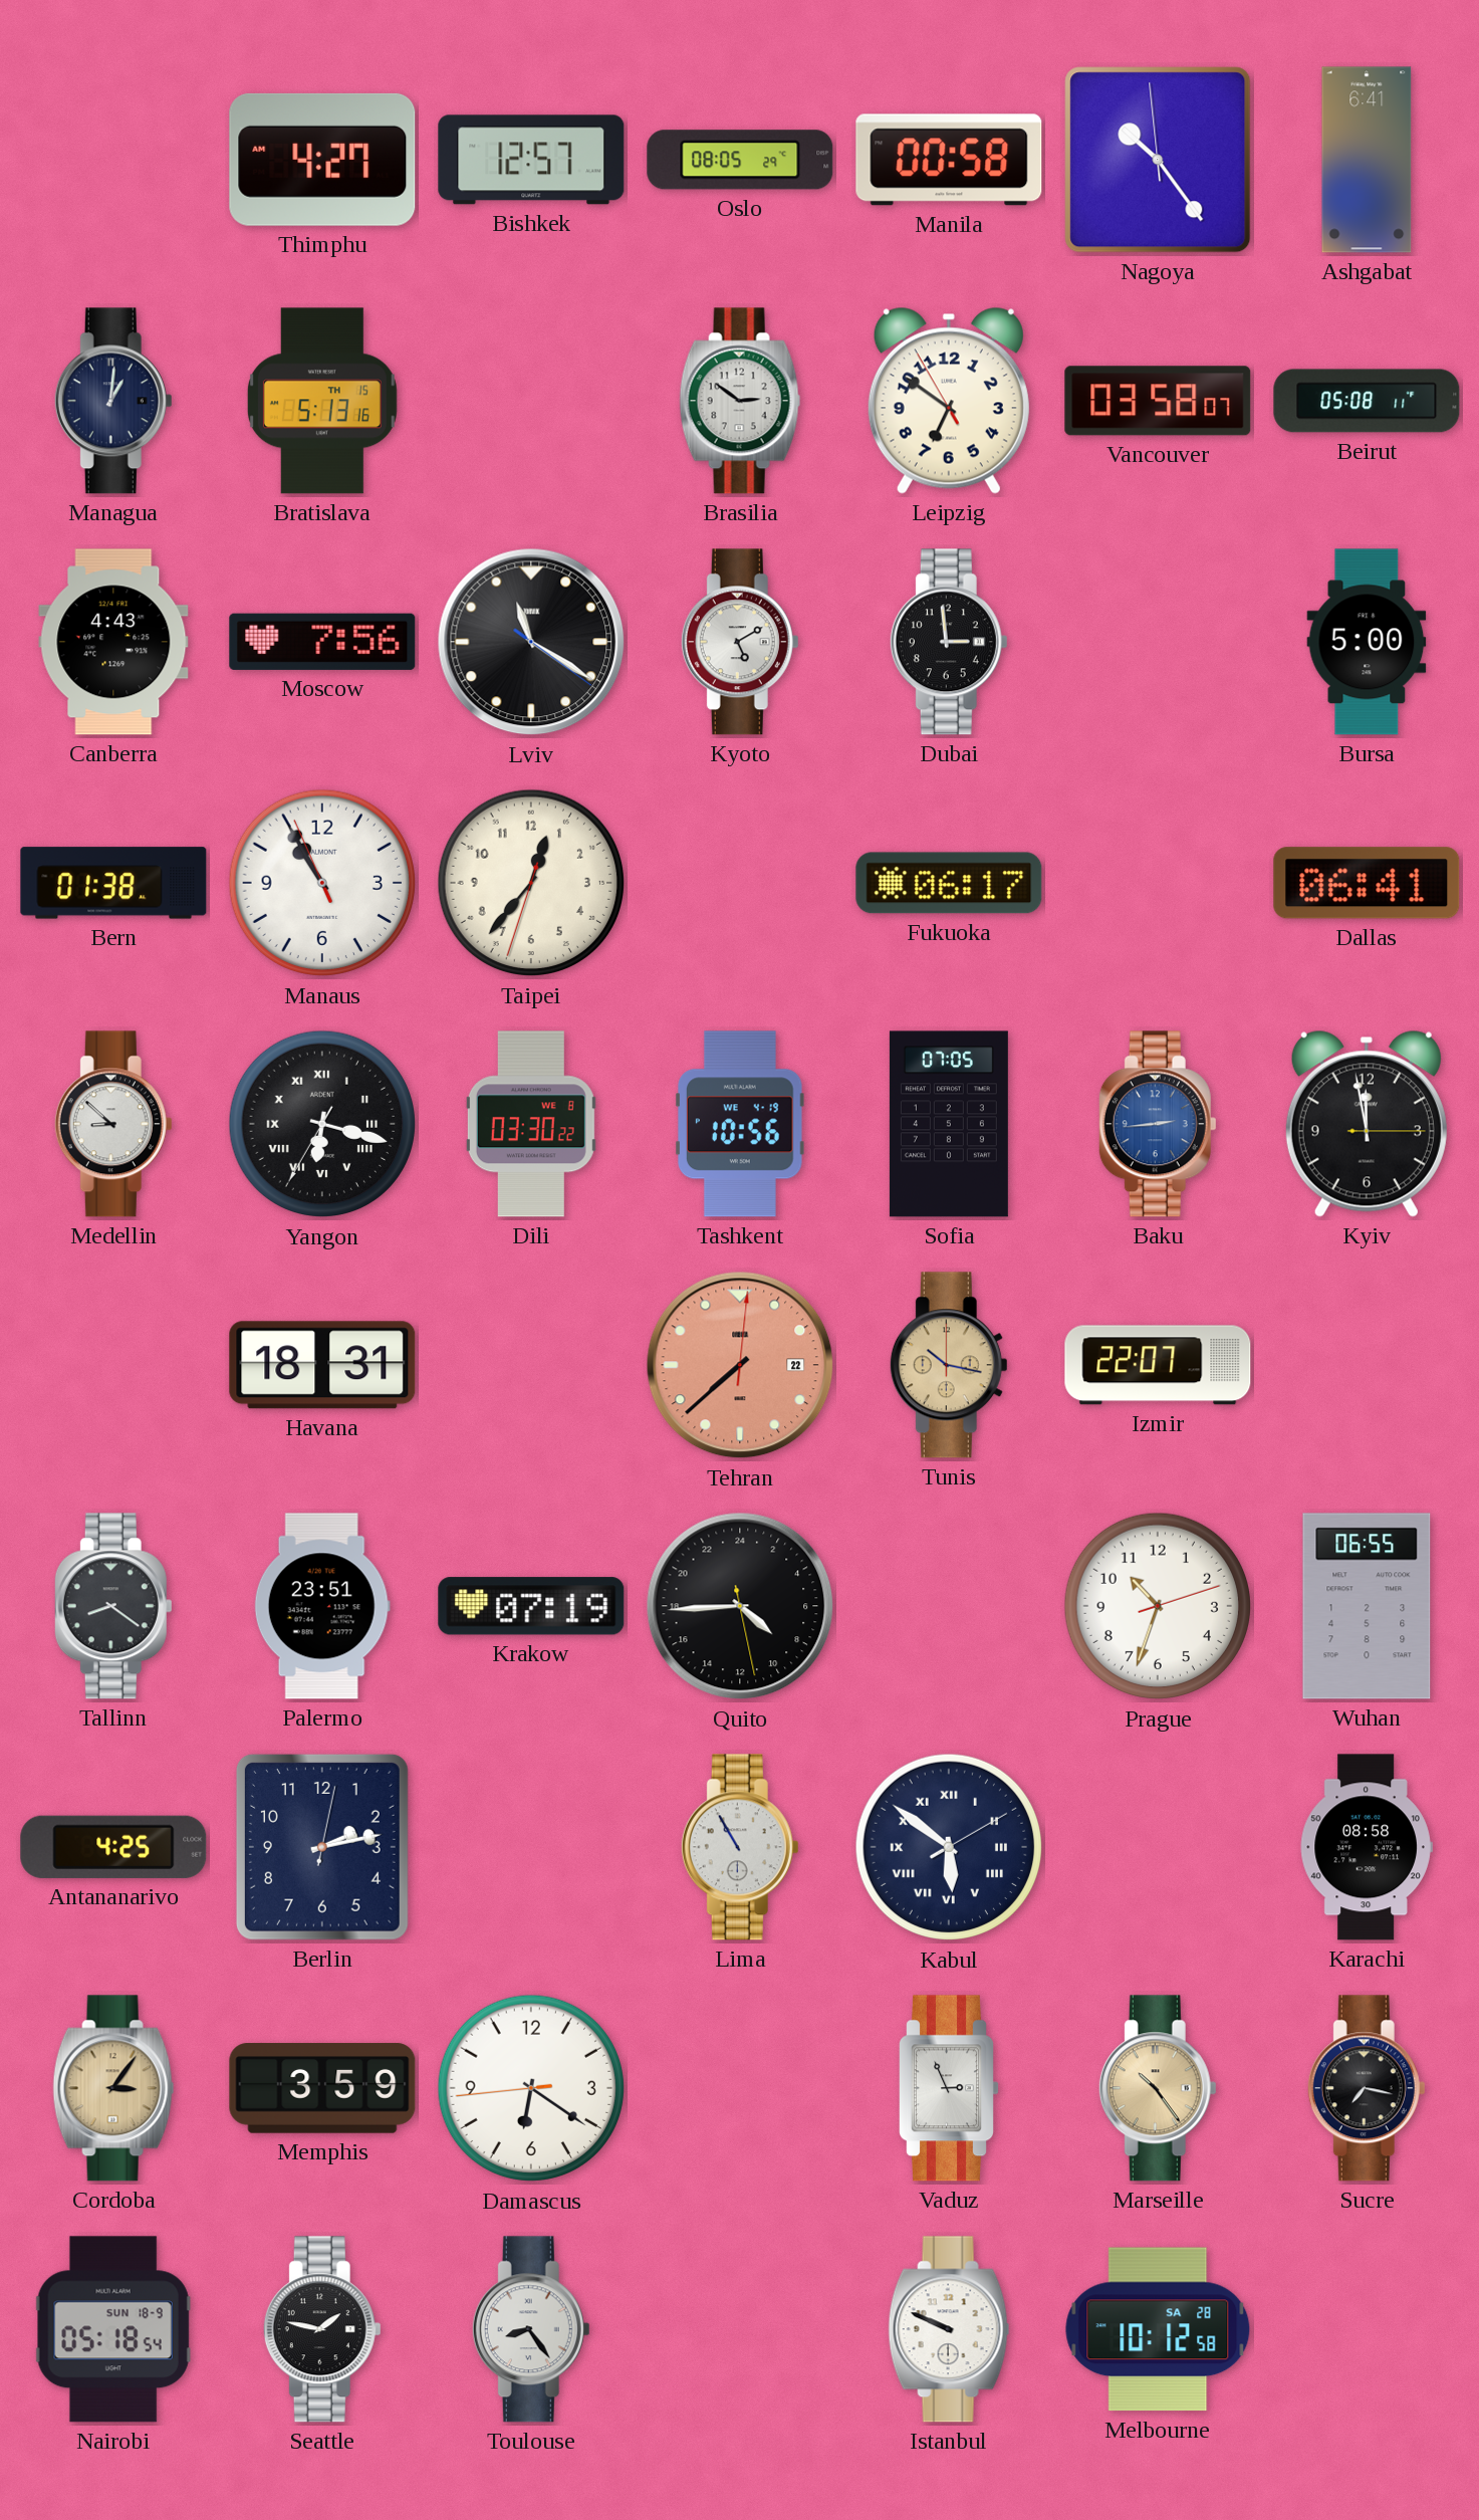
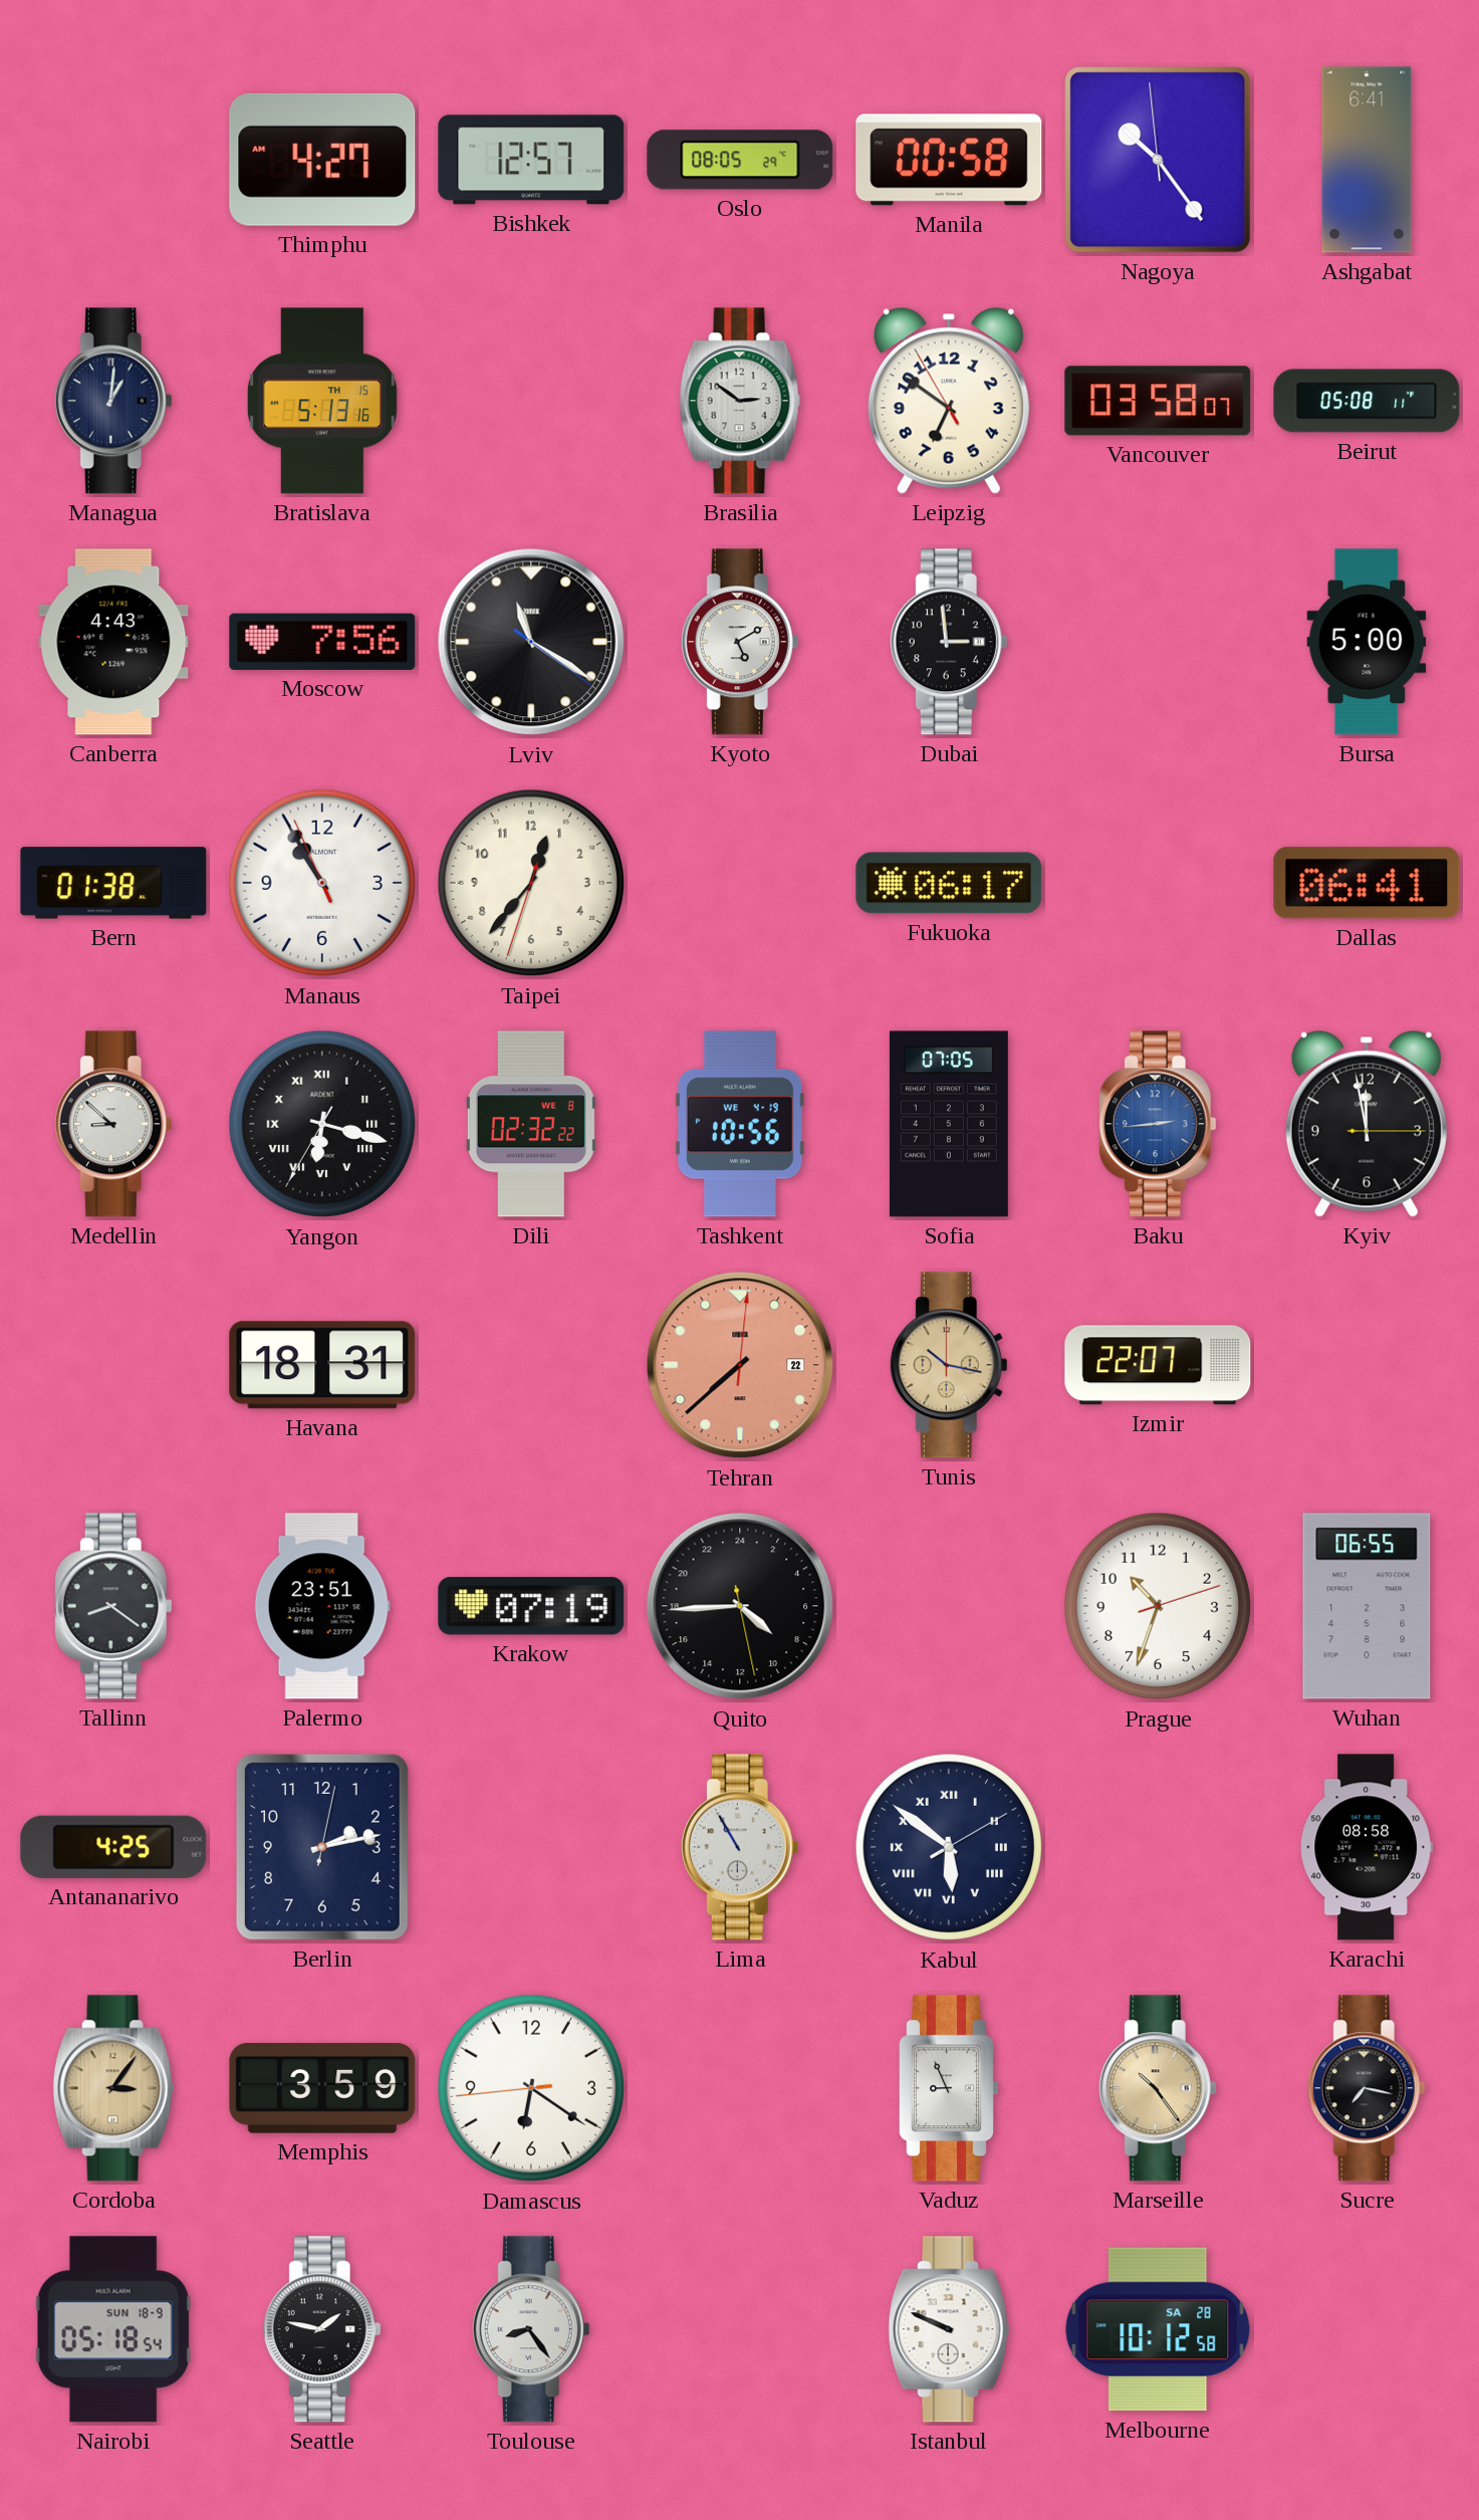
Dili: 03:30 -> 02:32
Vaduz: 2:56 -> 8:56
